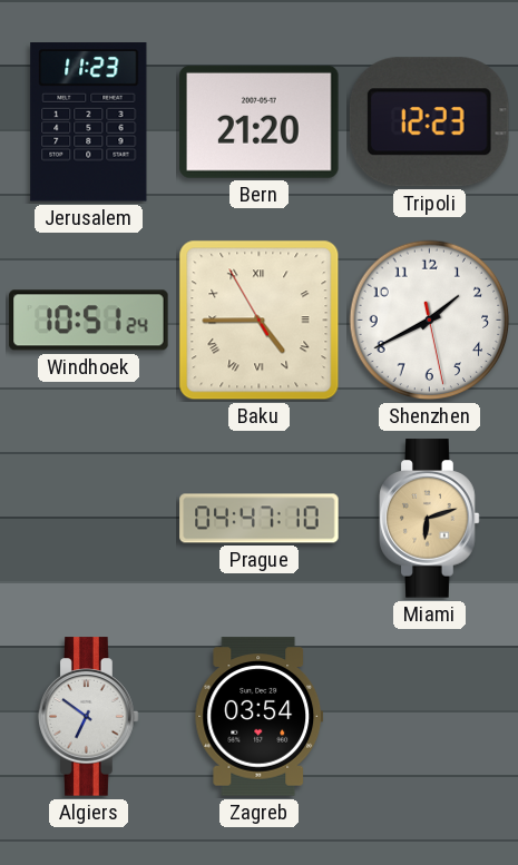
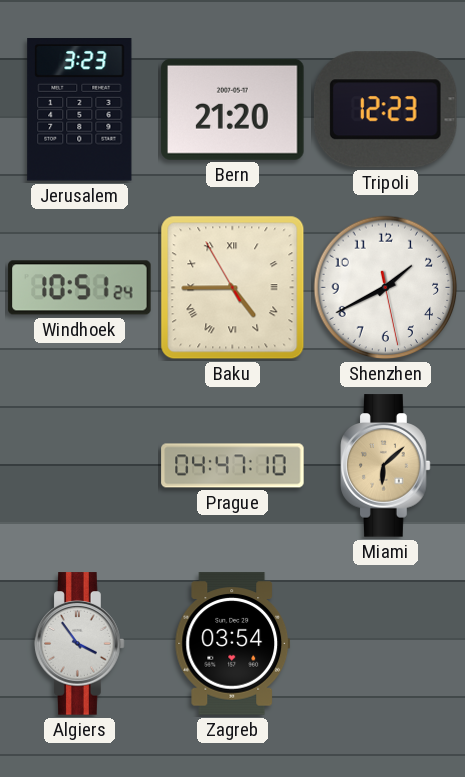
Jerusalem: 11:23 -> 3:23
Miami: 6:12 -> 6:08
Algiers: 6:51 -> 3:54
